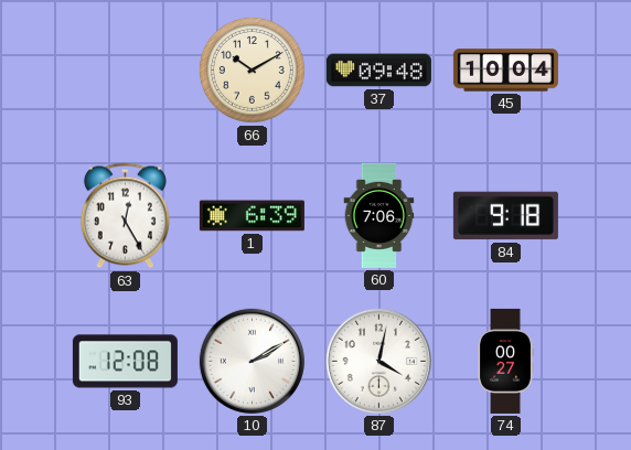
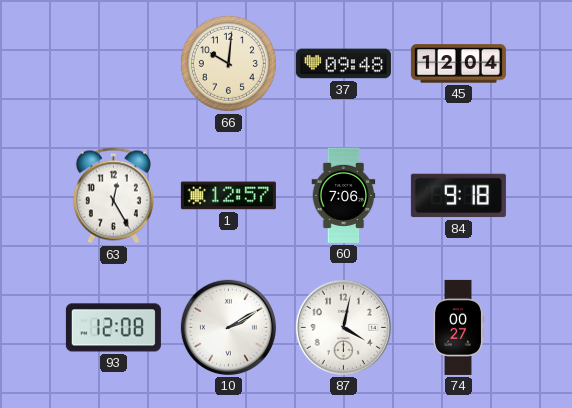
66: 10:10 -> 10:01
45: 10:04 -> 12:04
1: 6:39 -> 12:57
